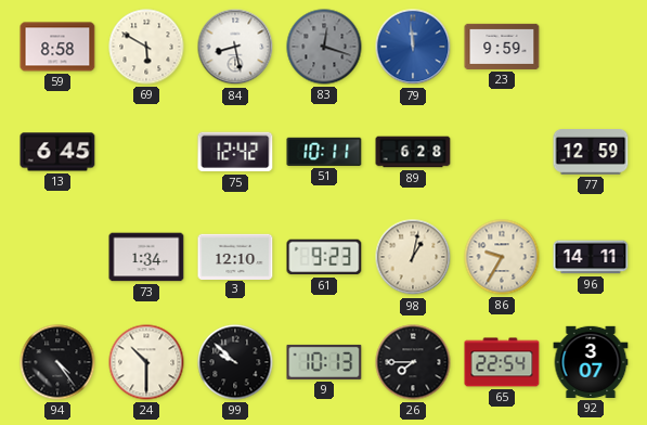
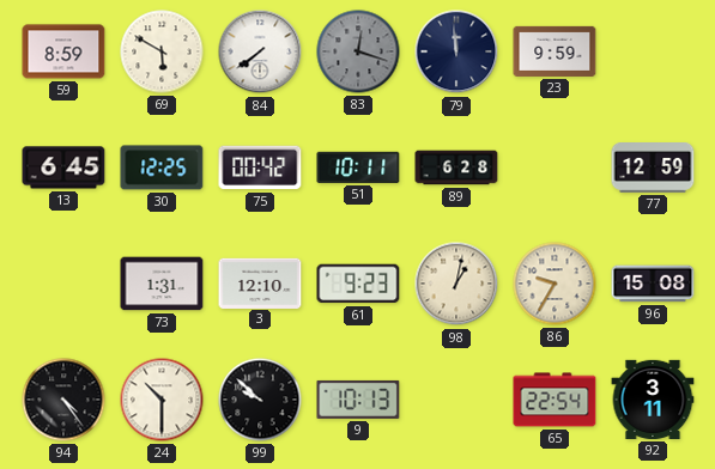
59: 8:58 -> 8:59
84: 8:28 -> 7:39
79 dial: blue -> navy
30: none -> 12:25
75: 12:42 -> 00:42
73: 1:34 -> 1:31
96: 14:11 -> 15:08
26: 7:45 -> none
92: 3:07 -> 3:11
